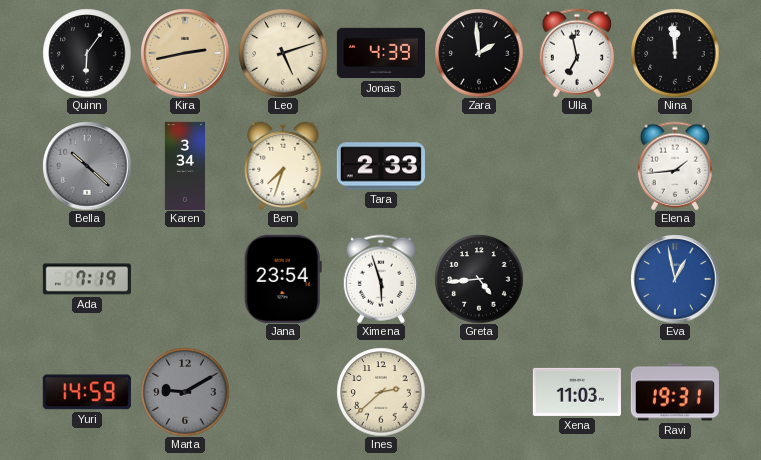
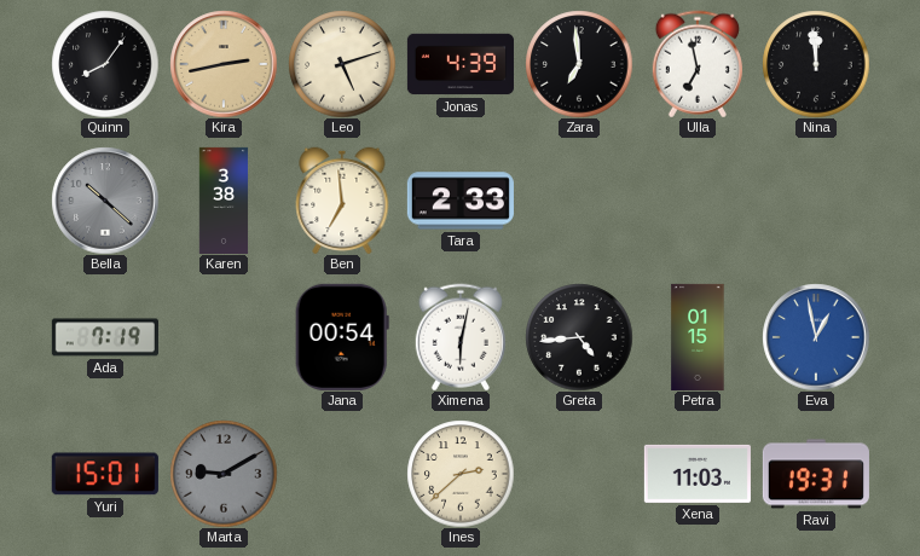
Quinn: 6:06 -> 8:06
Zara: 1:59 -> 6:59
Karen: 3:34 -> 3:38
Ben: 7:33 -> 6:59
Elena: 1:44 -> none
Jana: 23:54 -> 00:54
Ximena: 5:57 -> 6:02
Petra: none -> 01:15
Yuri: 14:59 -> 15:01
